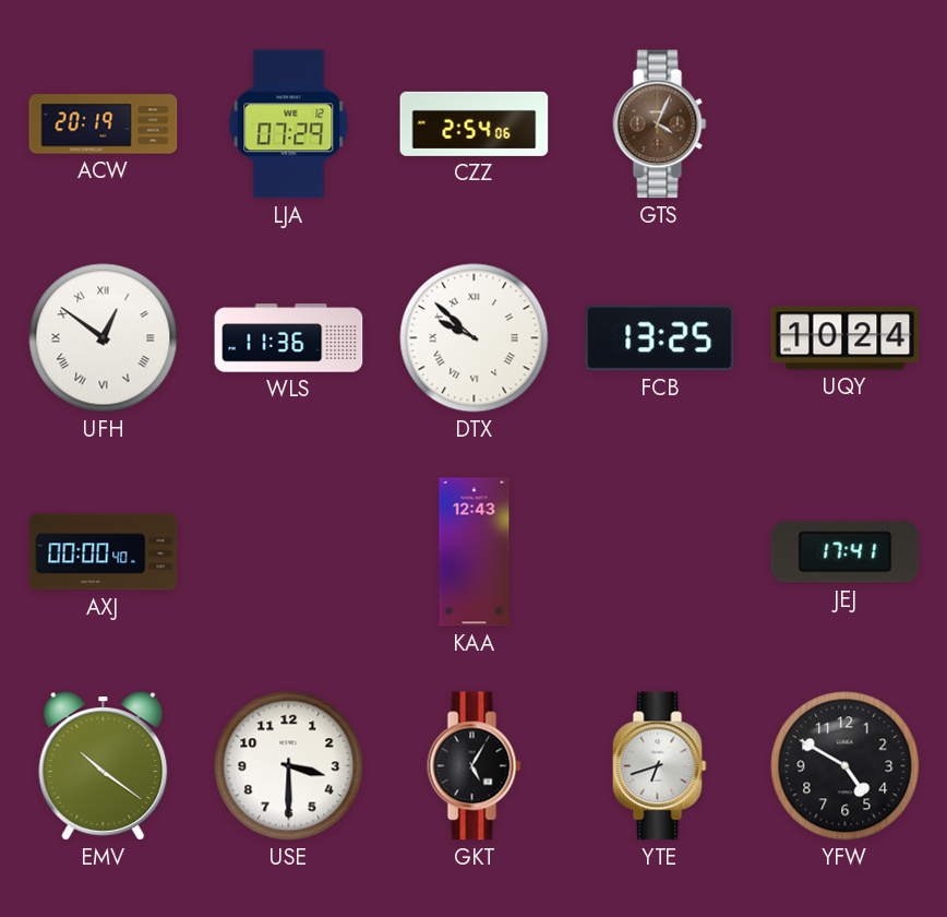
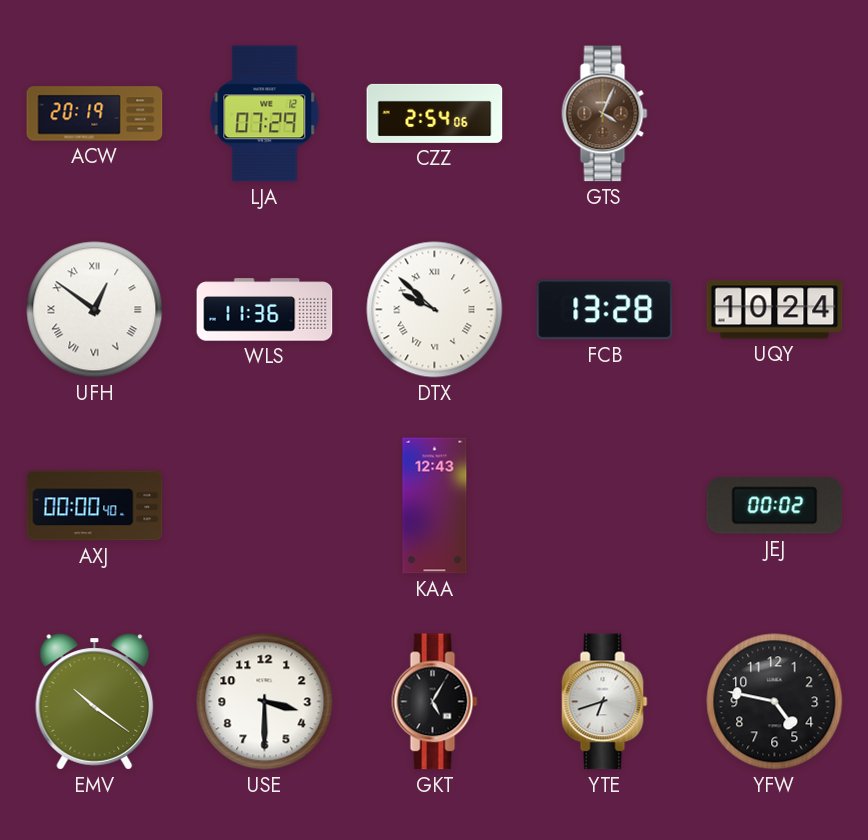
FCB: 13:25 -> 13:28
JEJ: 17:41 -> 00:02
YFW: 4:50 -> 4:47
